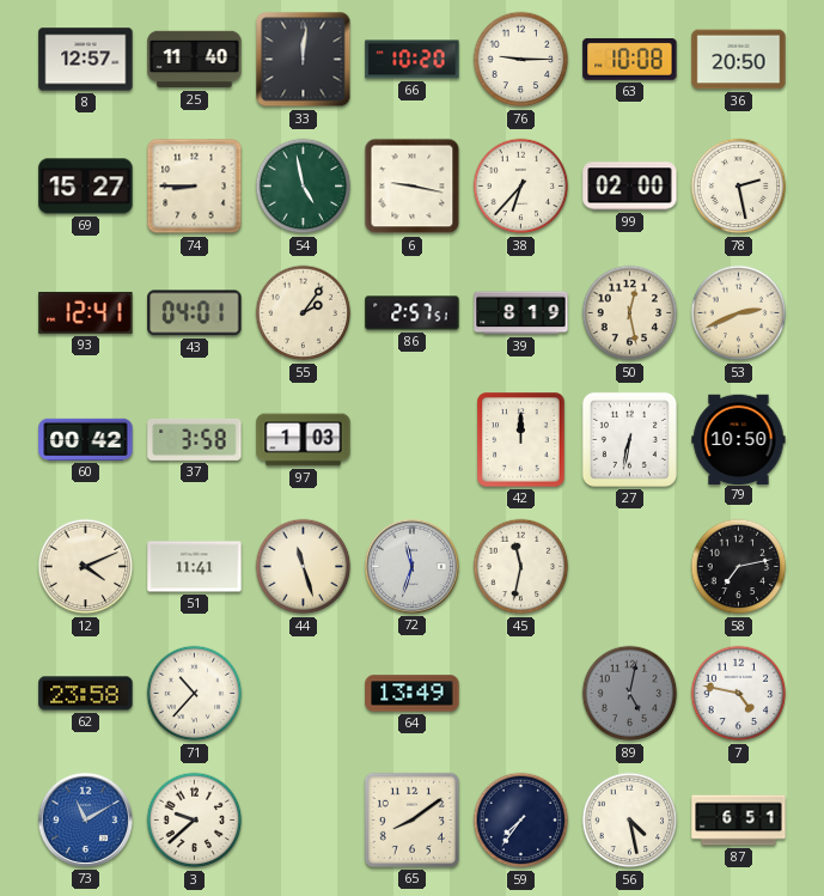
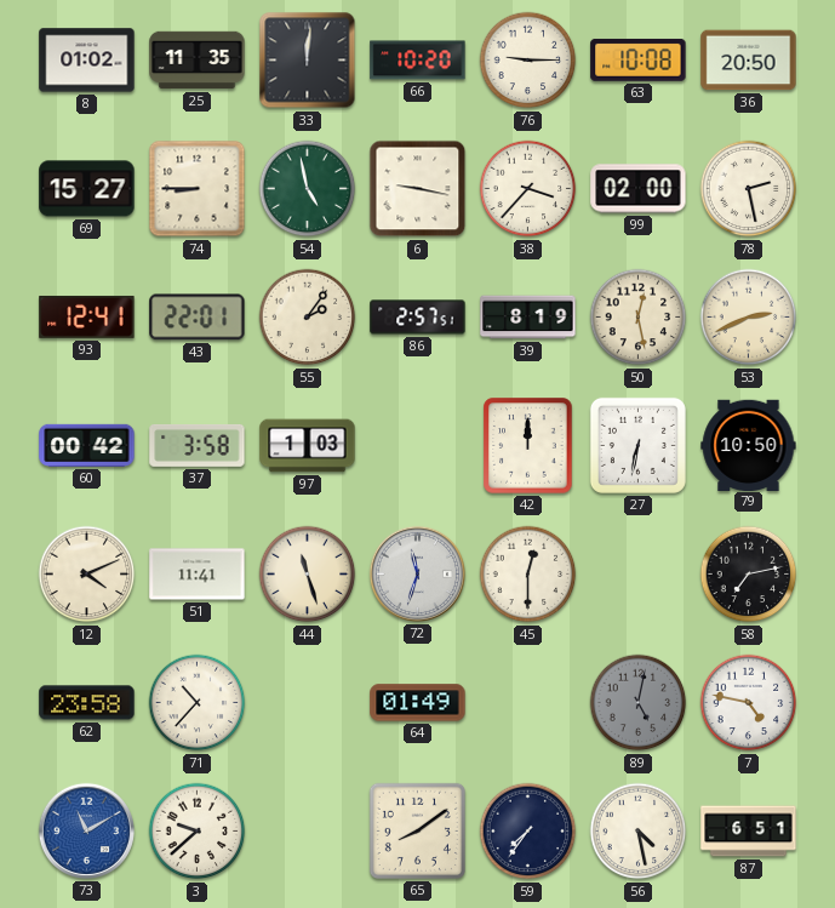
8: 12:57 -> 01:02
25: 11:40 -> 11:35
38: 6:37 -> 3:37
43: 04:01 -> 22:01
45: 11:32 -> 12:30
64: 13:49 -> 01:49
